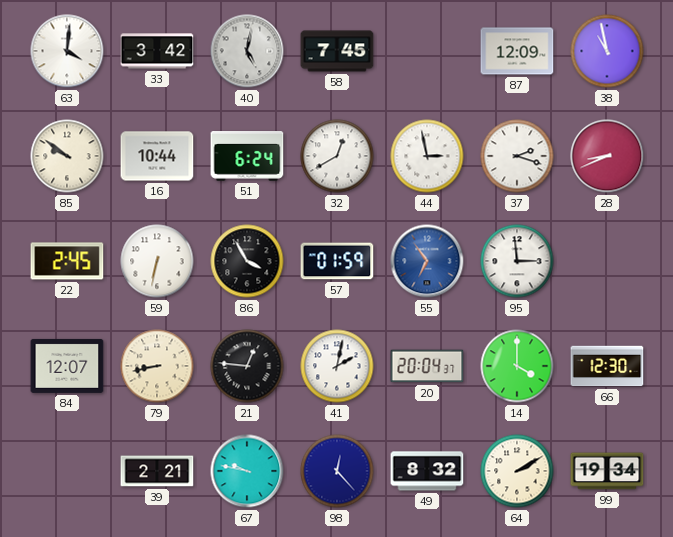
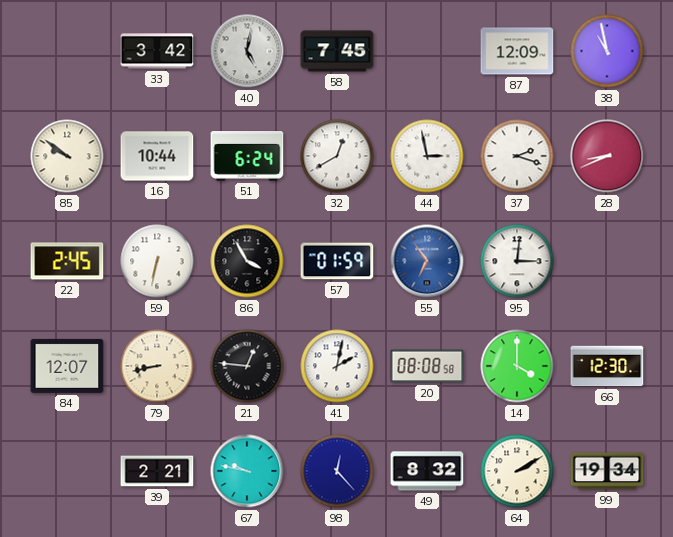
63: 4:01 -> none
95: 2:59 -> 3:01
20: 20:04 -> 08:08
